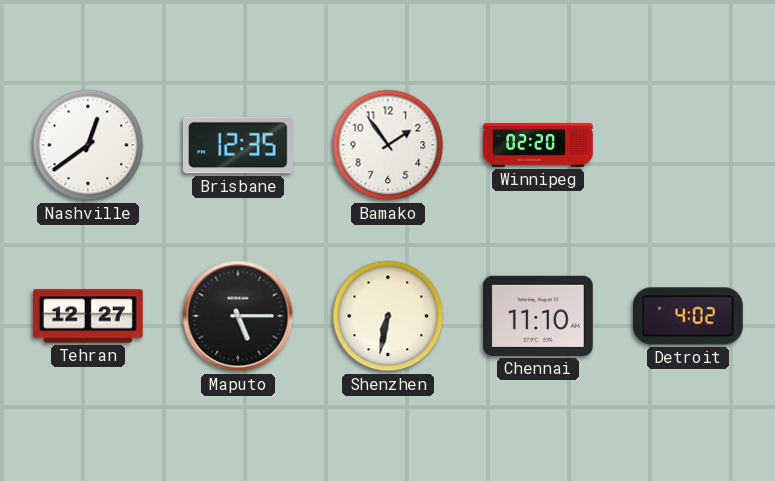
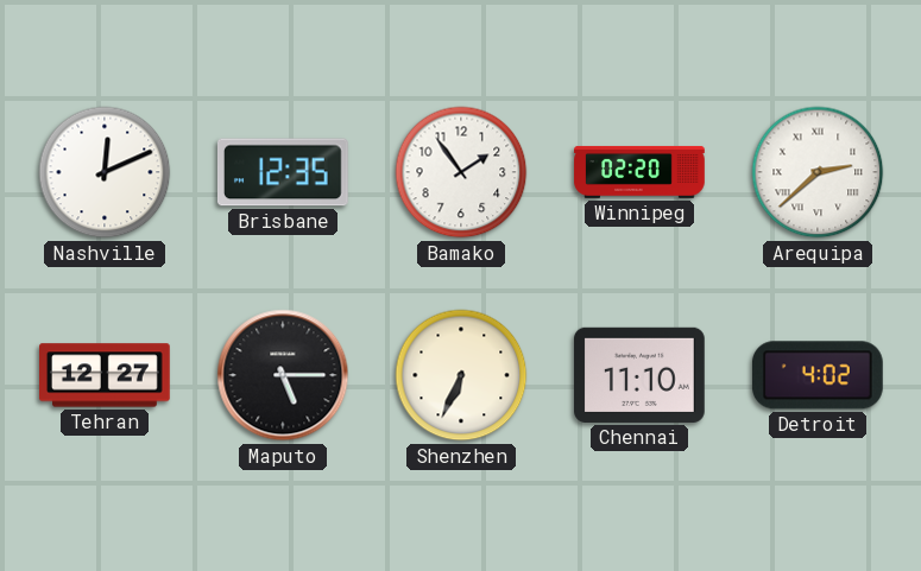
Nashville: 12:39 -> 12:11
Arequipa: none -> 2:38
Shenzhen: 6:32 -> 6:34
